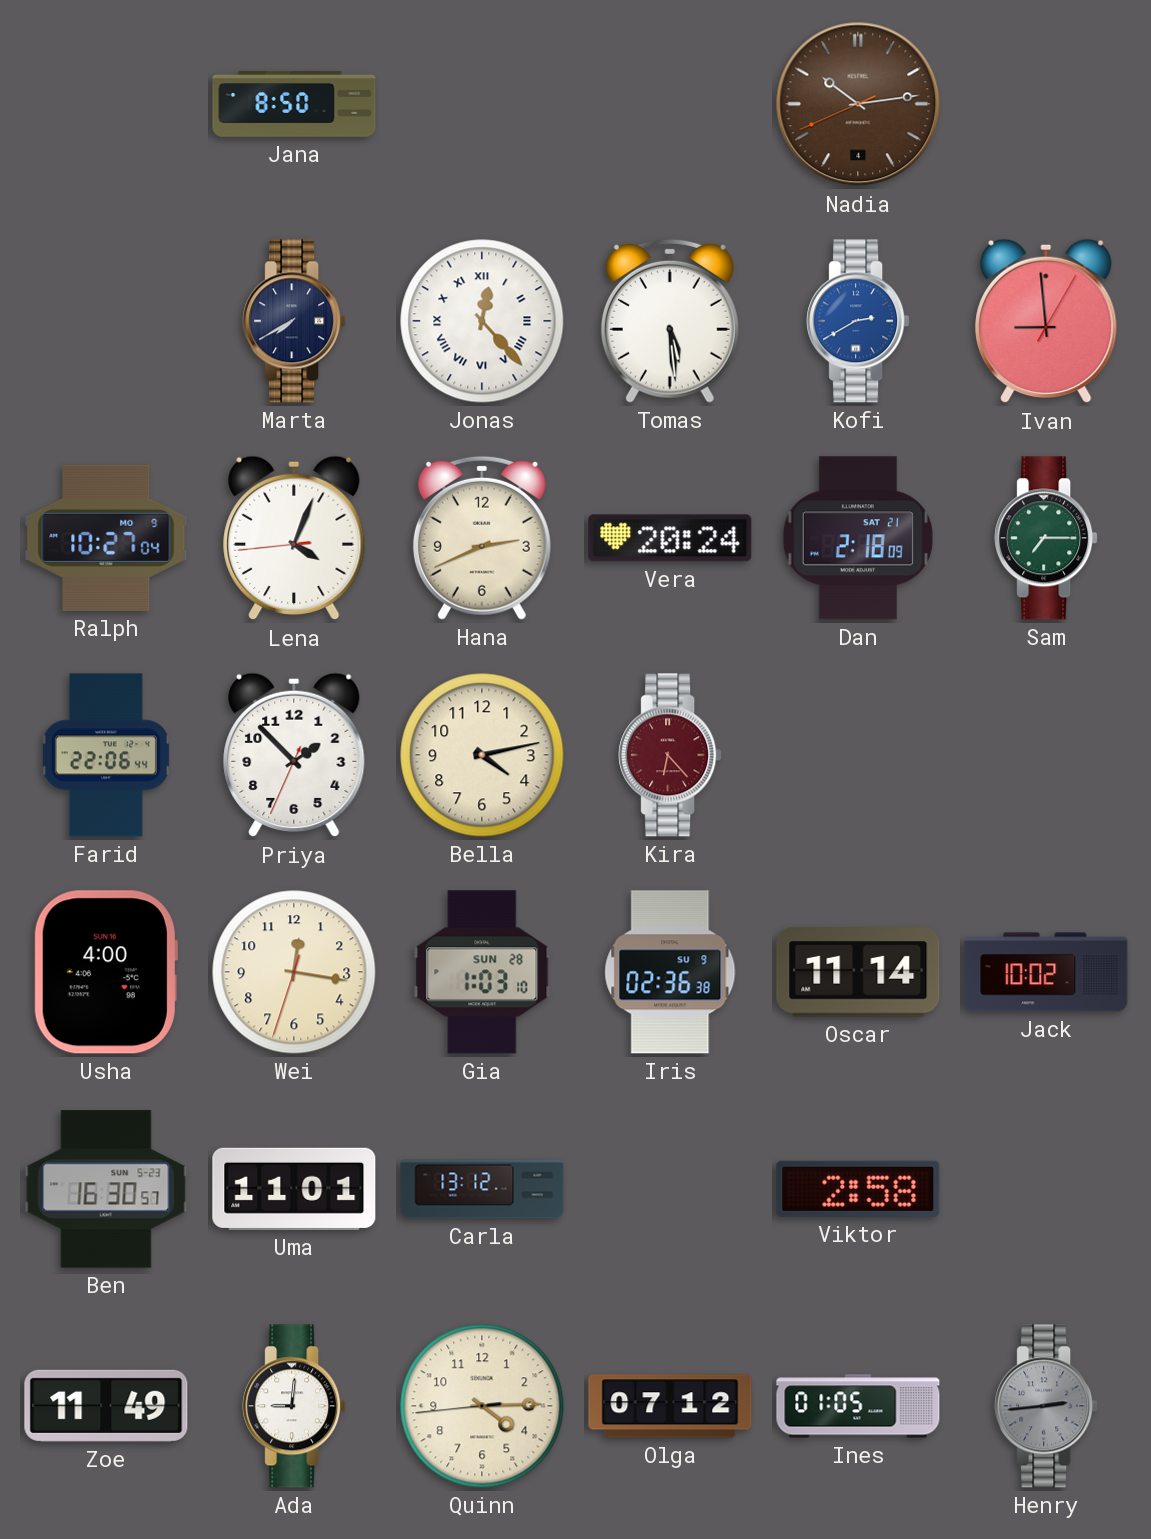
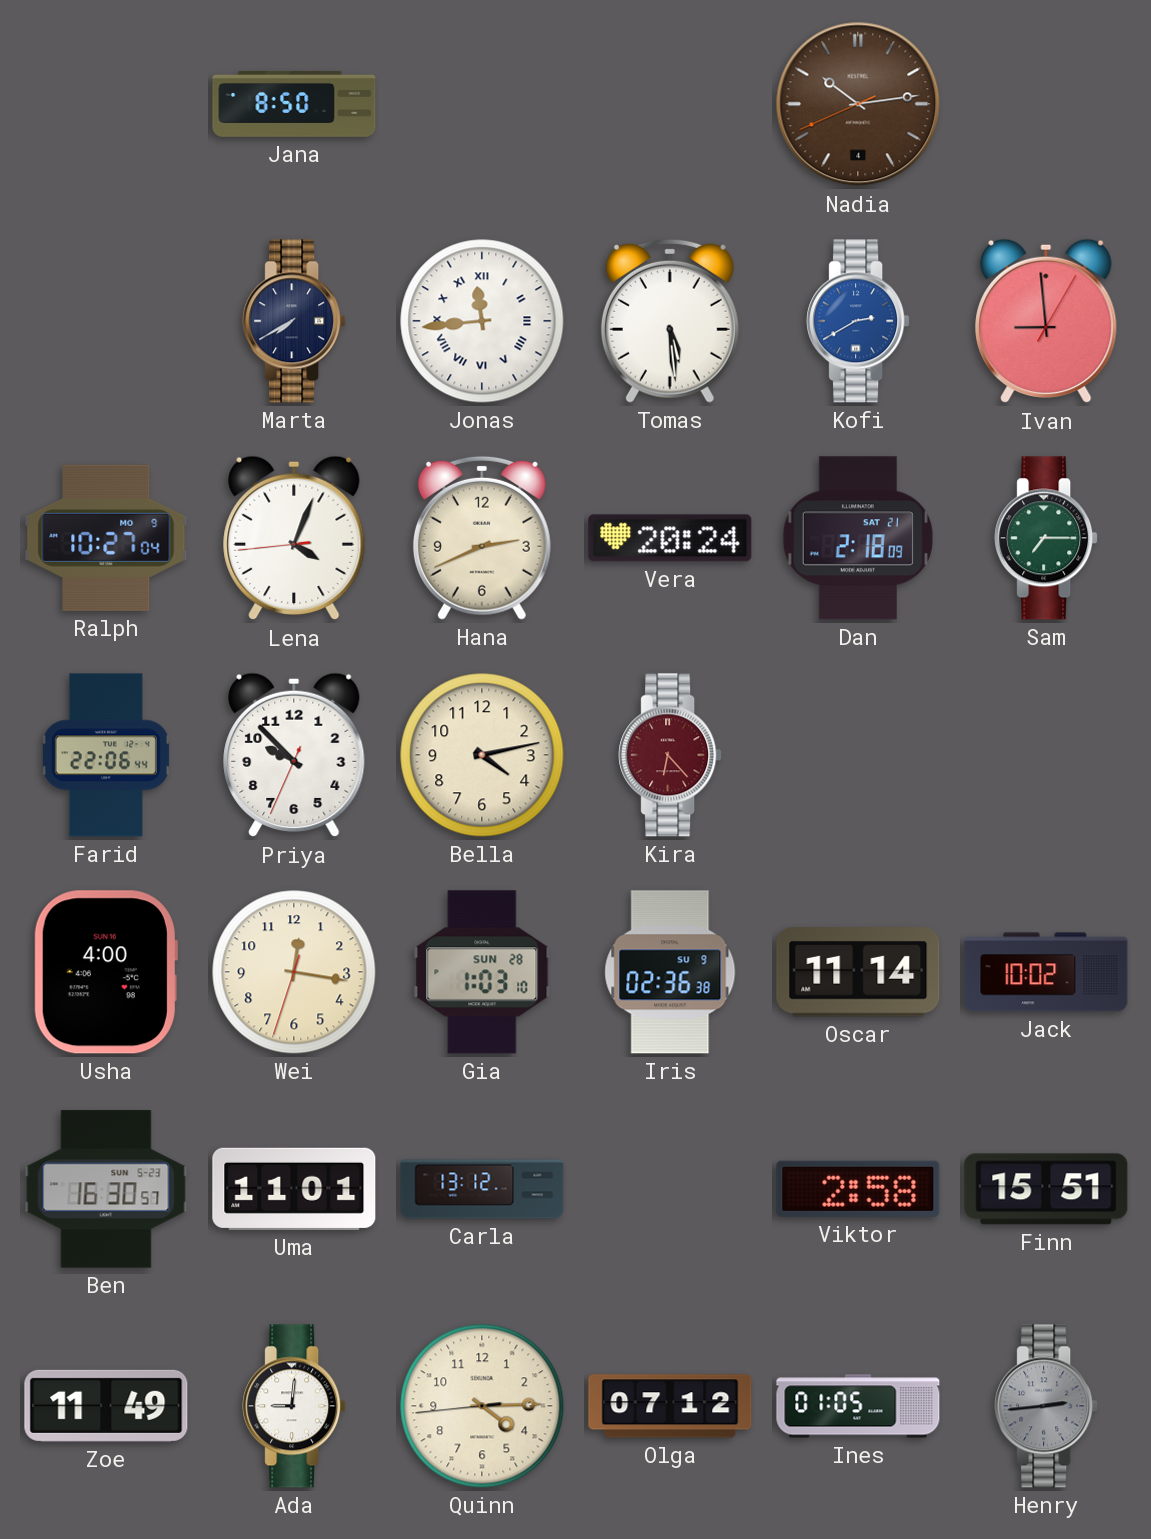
Jonas: 12:23 -> 11:44
Priya: 1:52 -> 9:52
Finn: none -> 15:51
